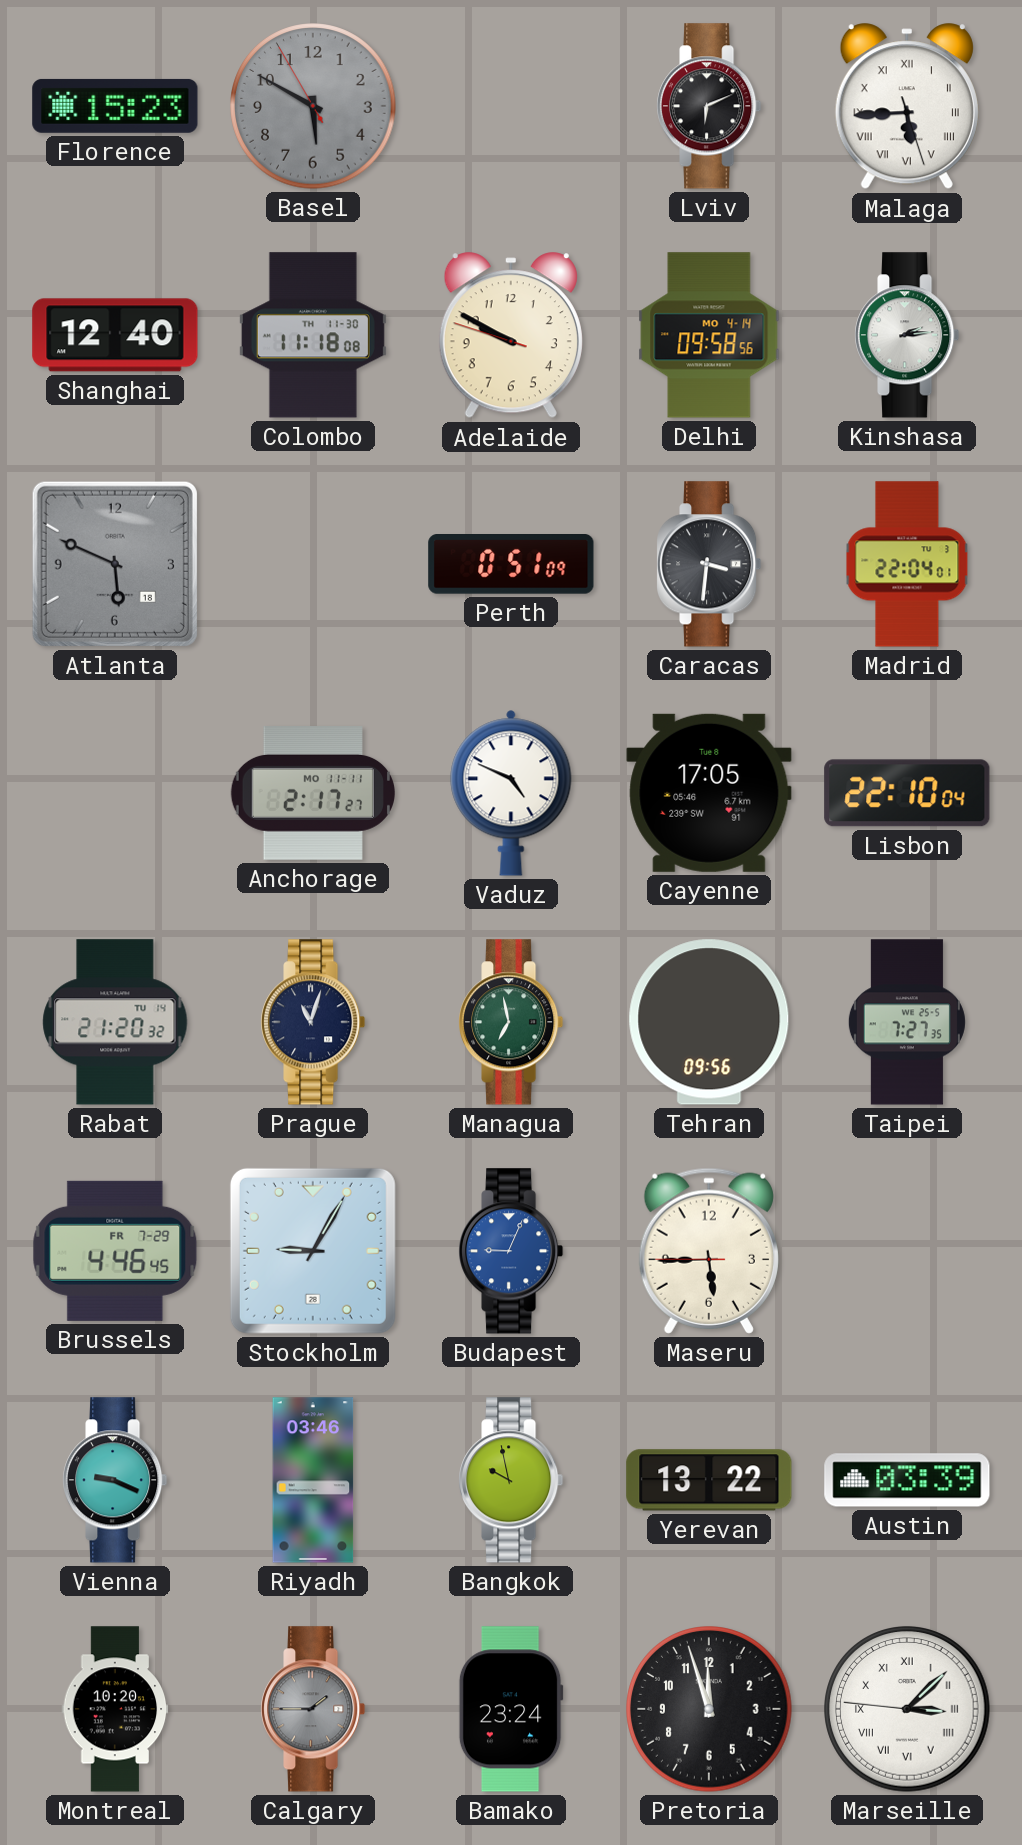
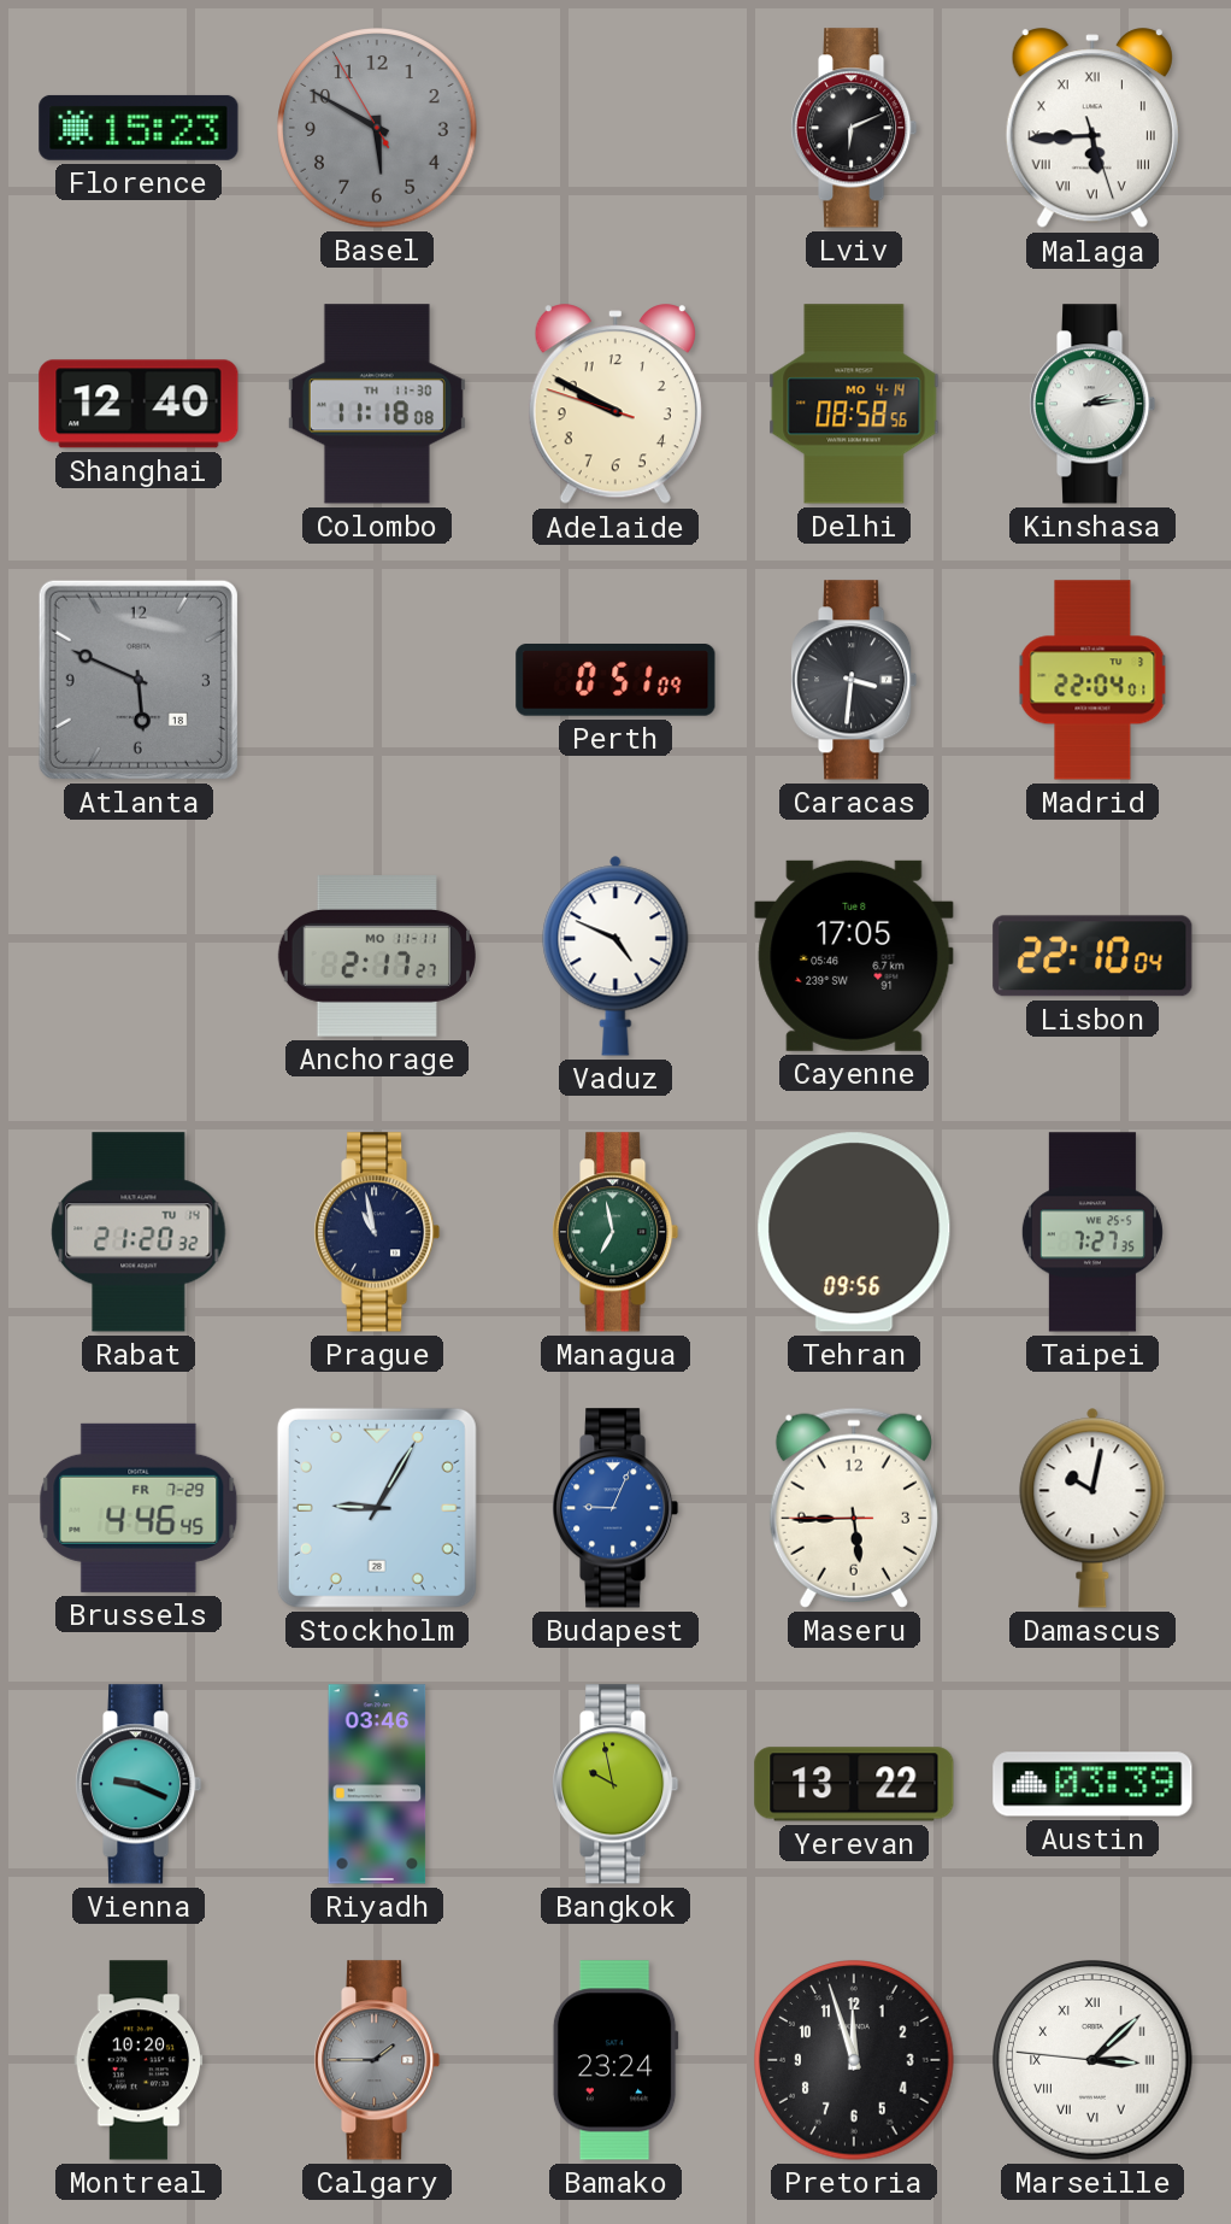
Delhi: 09:58 -> 08:58
Prague: 11:03 -> 10:58
Damascus: none -> 10:02
